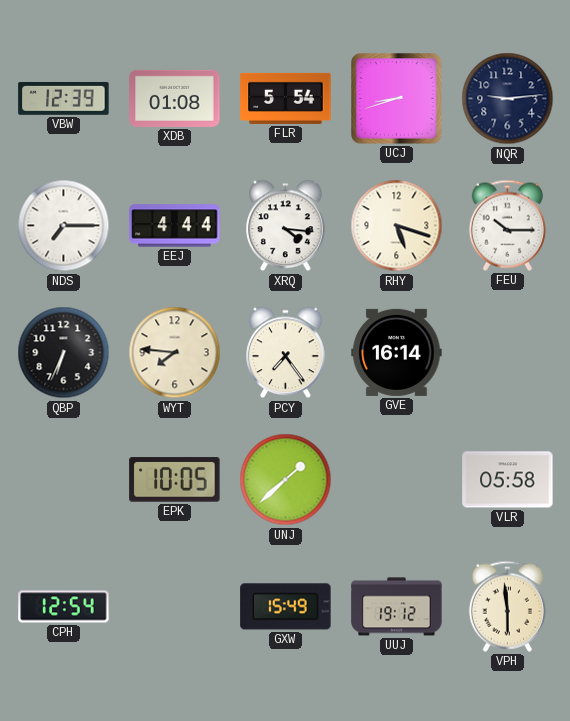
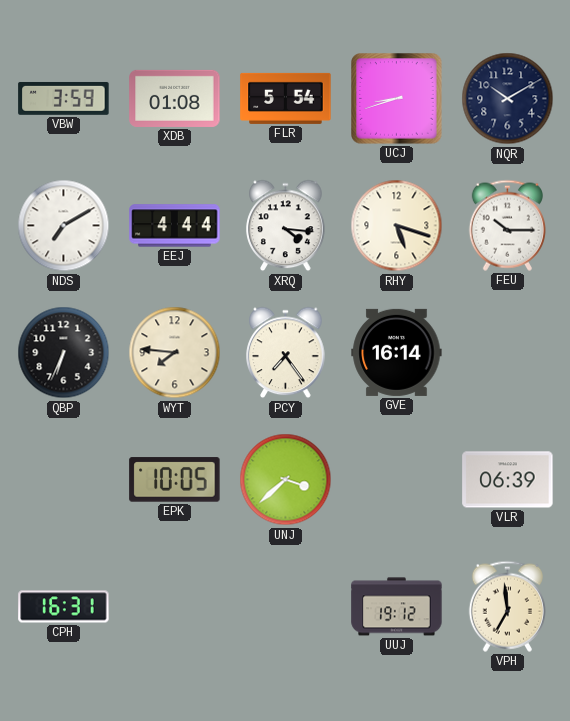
VBW: 12:39 -> 3:59
NQR: 9:14 -> 10:10
NDS: 7:15 -> 7:10
UNJ: 1:38 -> 3:38
VLR: 05:58 -> 06:39
CPH: 12:54 -> 16:31
GXW: 15:49 -> none
VPH: 5:59 -> 6:59
